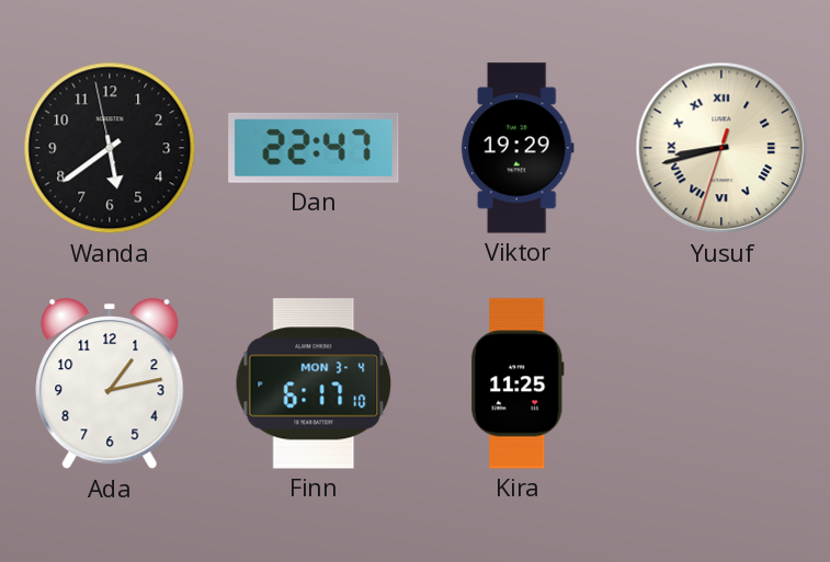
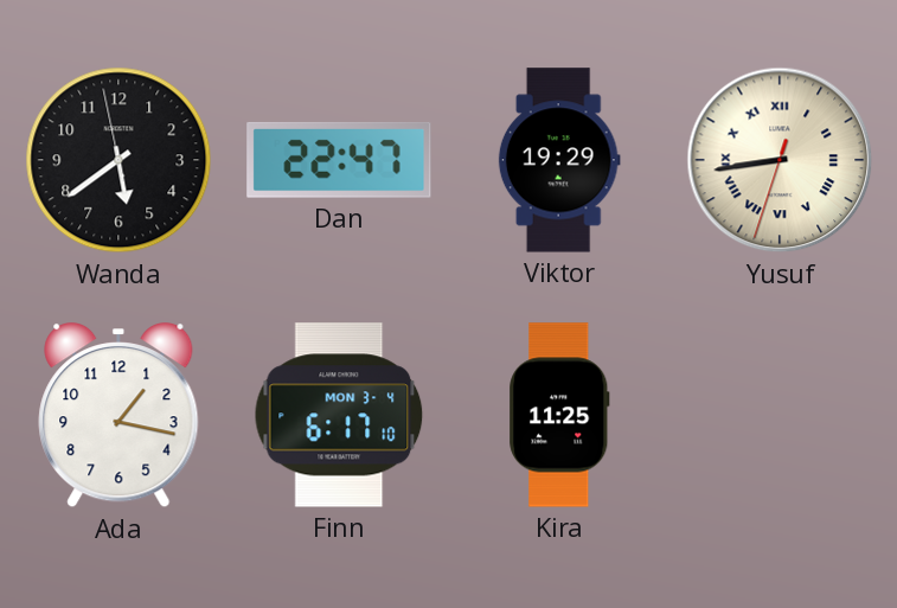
Yusuf: 8:42 -> 8:43
Ada: 1:13 -> 1:17
